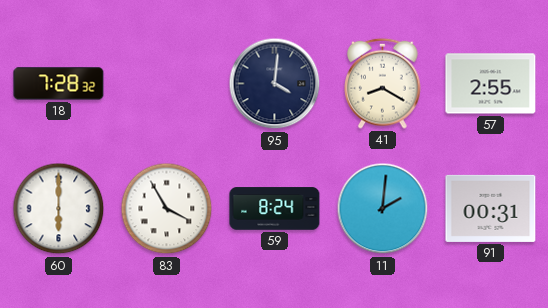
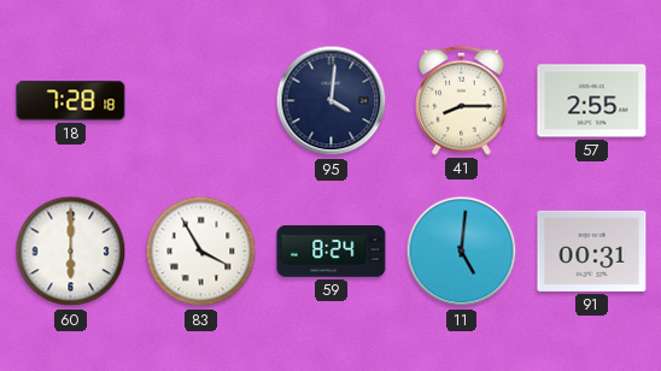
18: 7:28:32 -> 7:28:18
41: 8:20 -> 8:15
11: 2:01 -> 5:01
